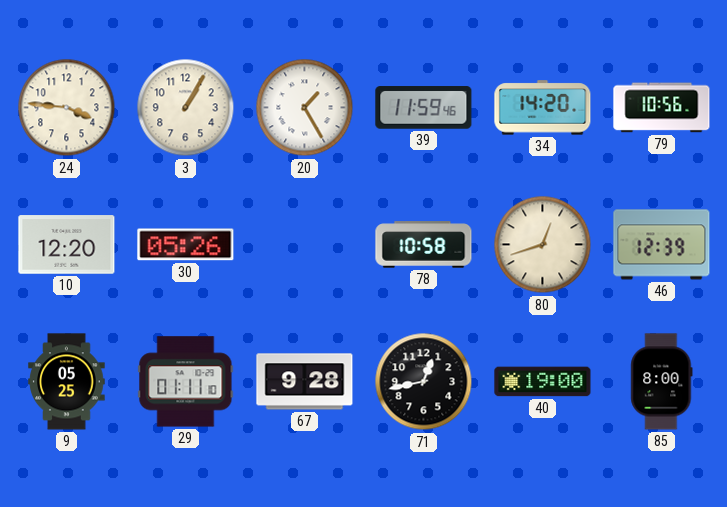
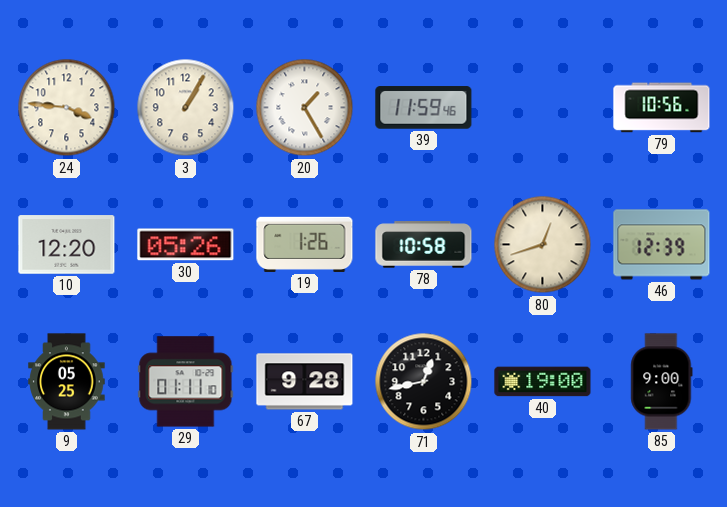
34: 14:20 -> none
19: none -> 1:26
85: 8:00 -> 9:00
